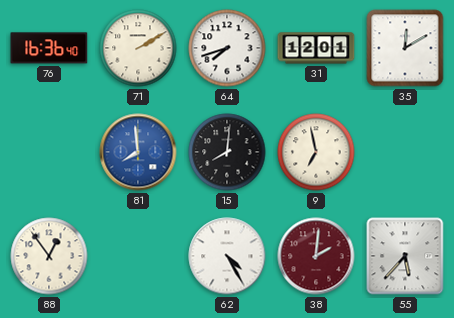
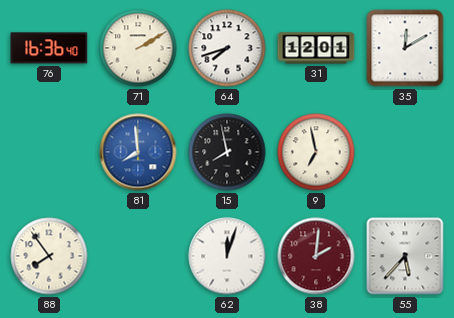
15: 8:01 -> 7:58
88: 12:54 -> 7:54
62: 4:25 -> 12:03
